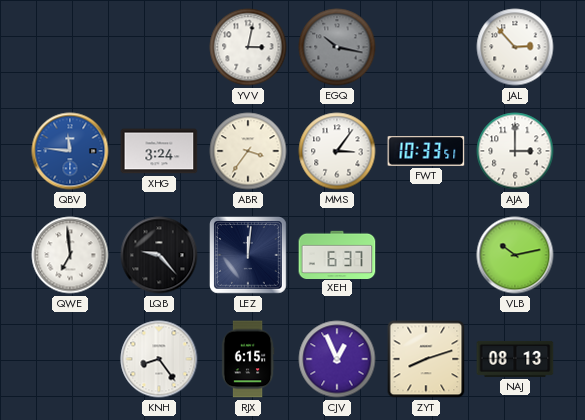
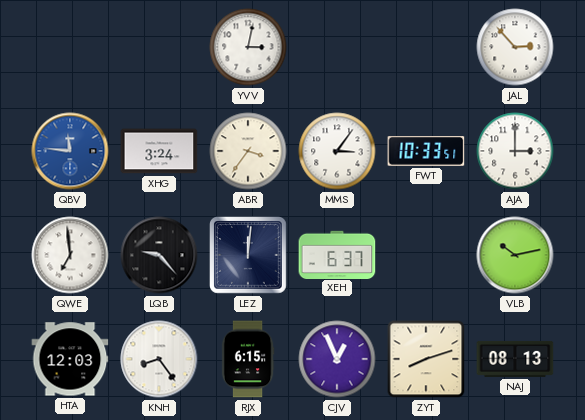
EGQ: 10:17 -> none
HTA: none -> 12:03
